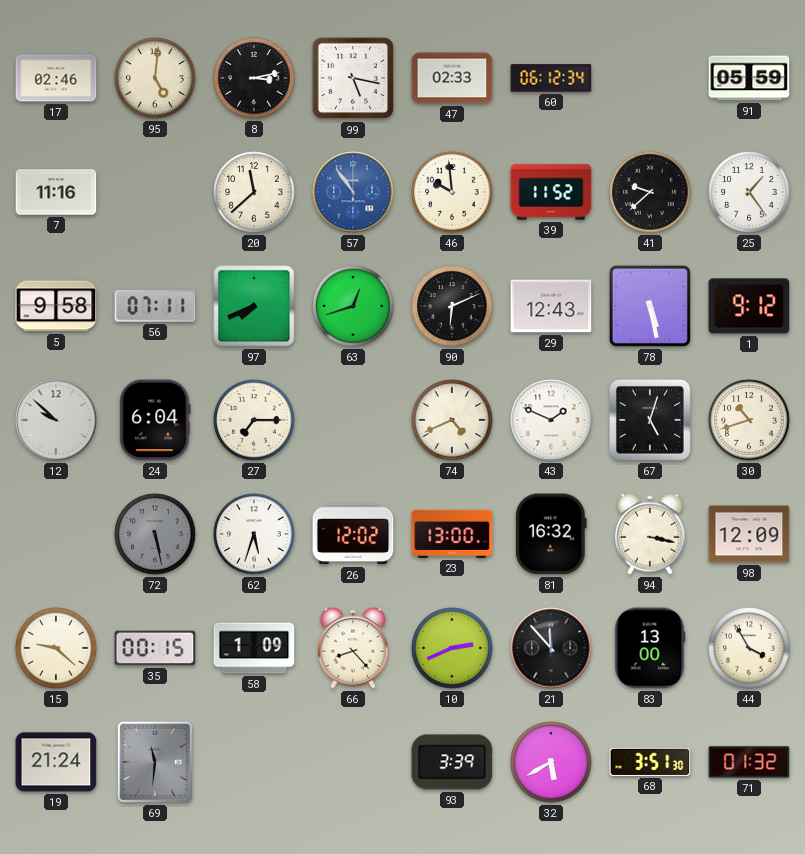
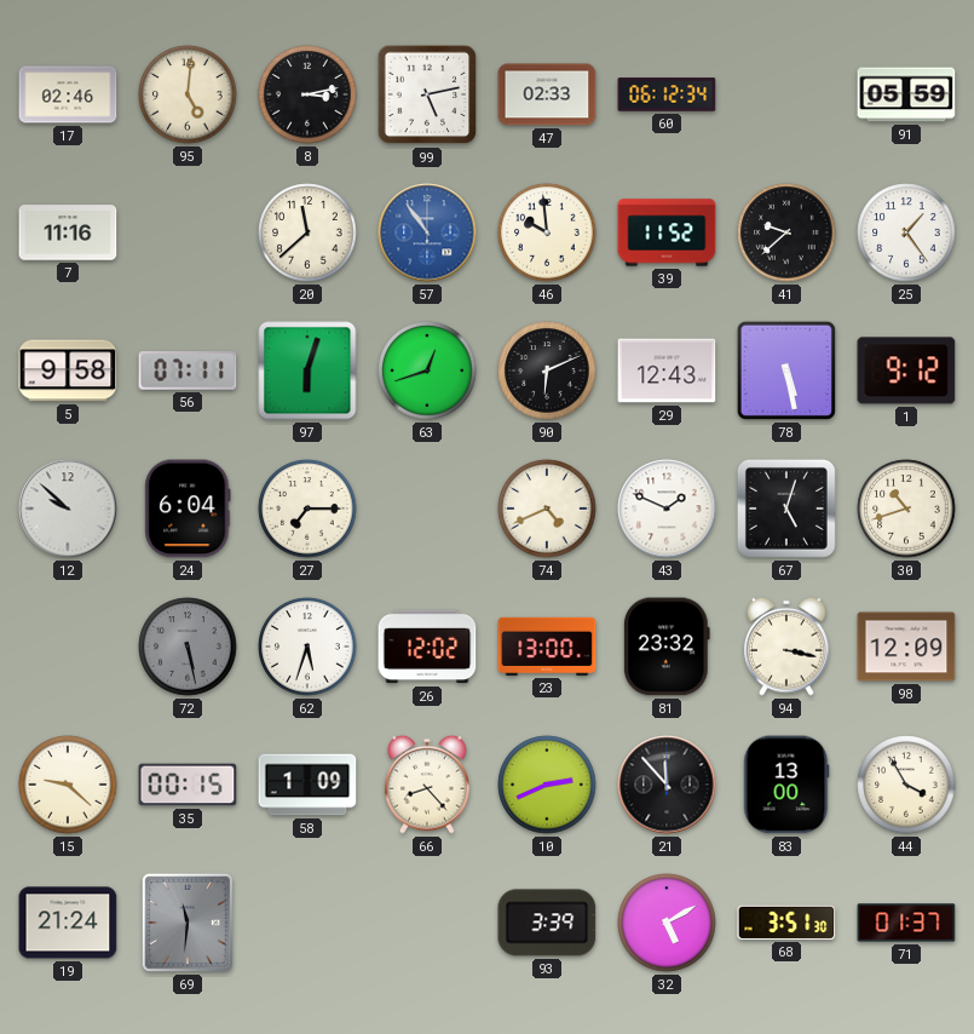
99: 5:17 -> 5:13
97: 7:41 -> 6:03
81: 16:32 -> 23:32
32: 5:40 -> 5:10
71: 01:32 -> 01:37
